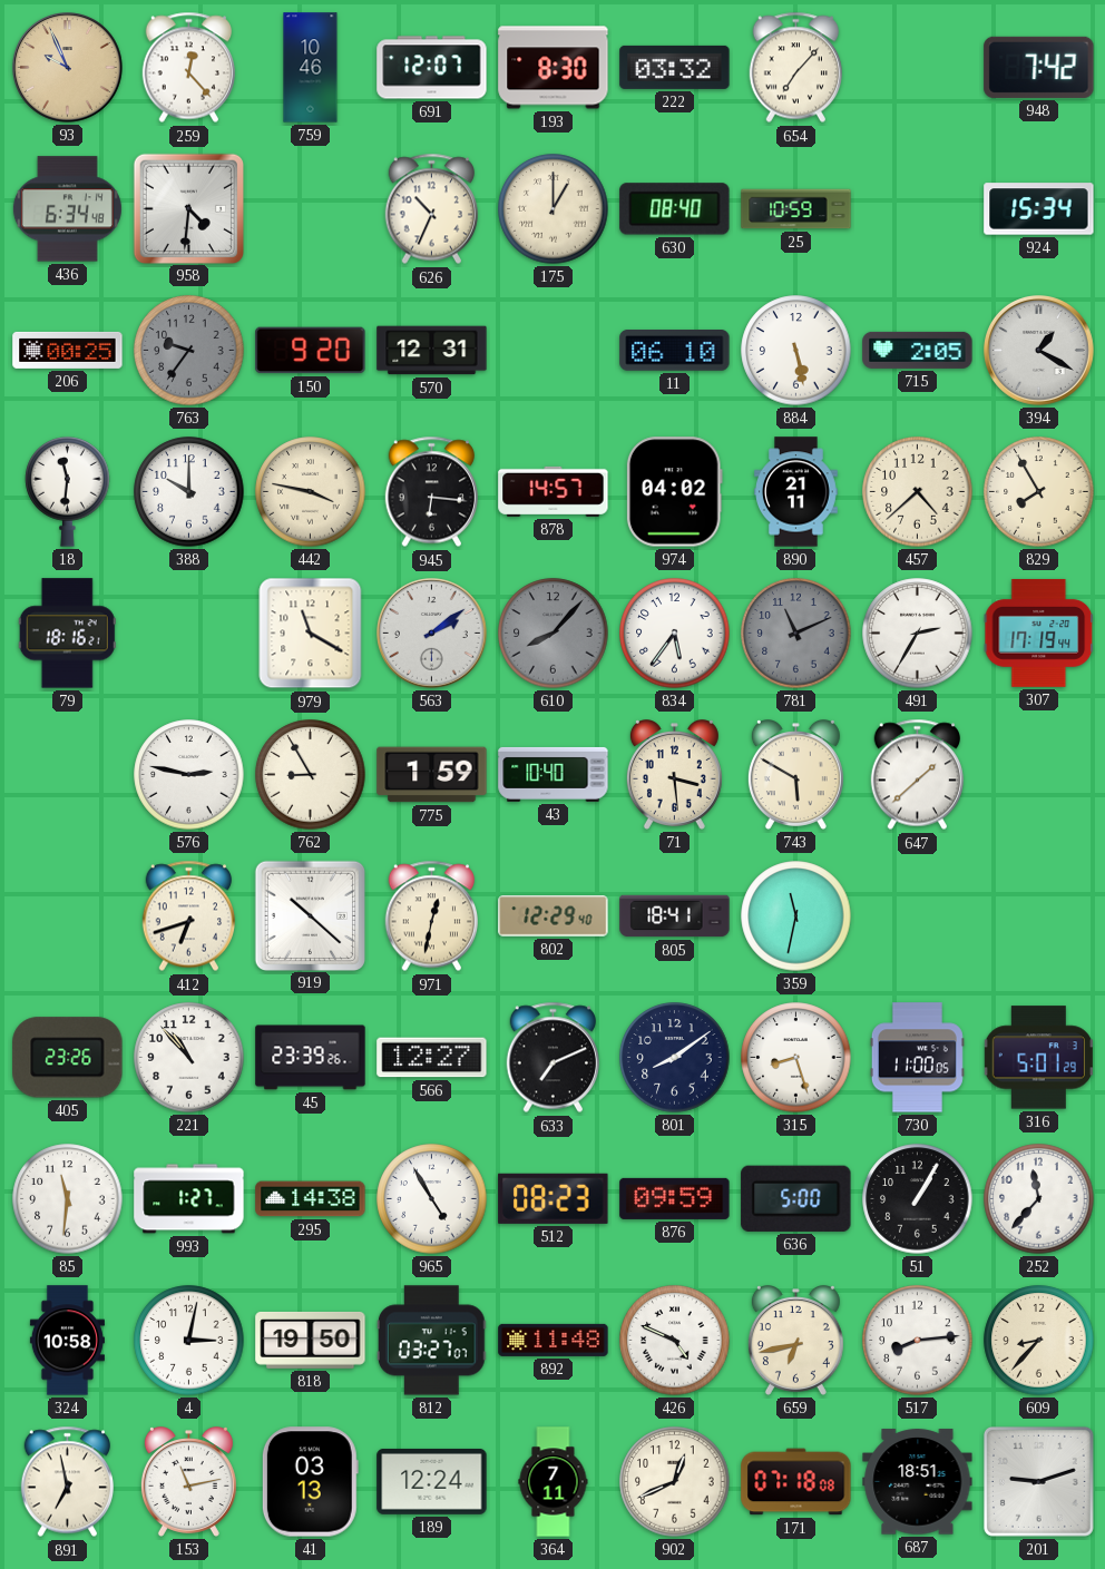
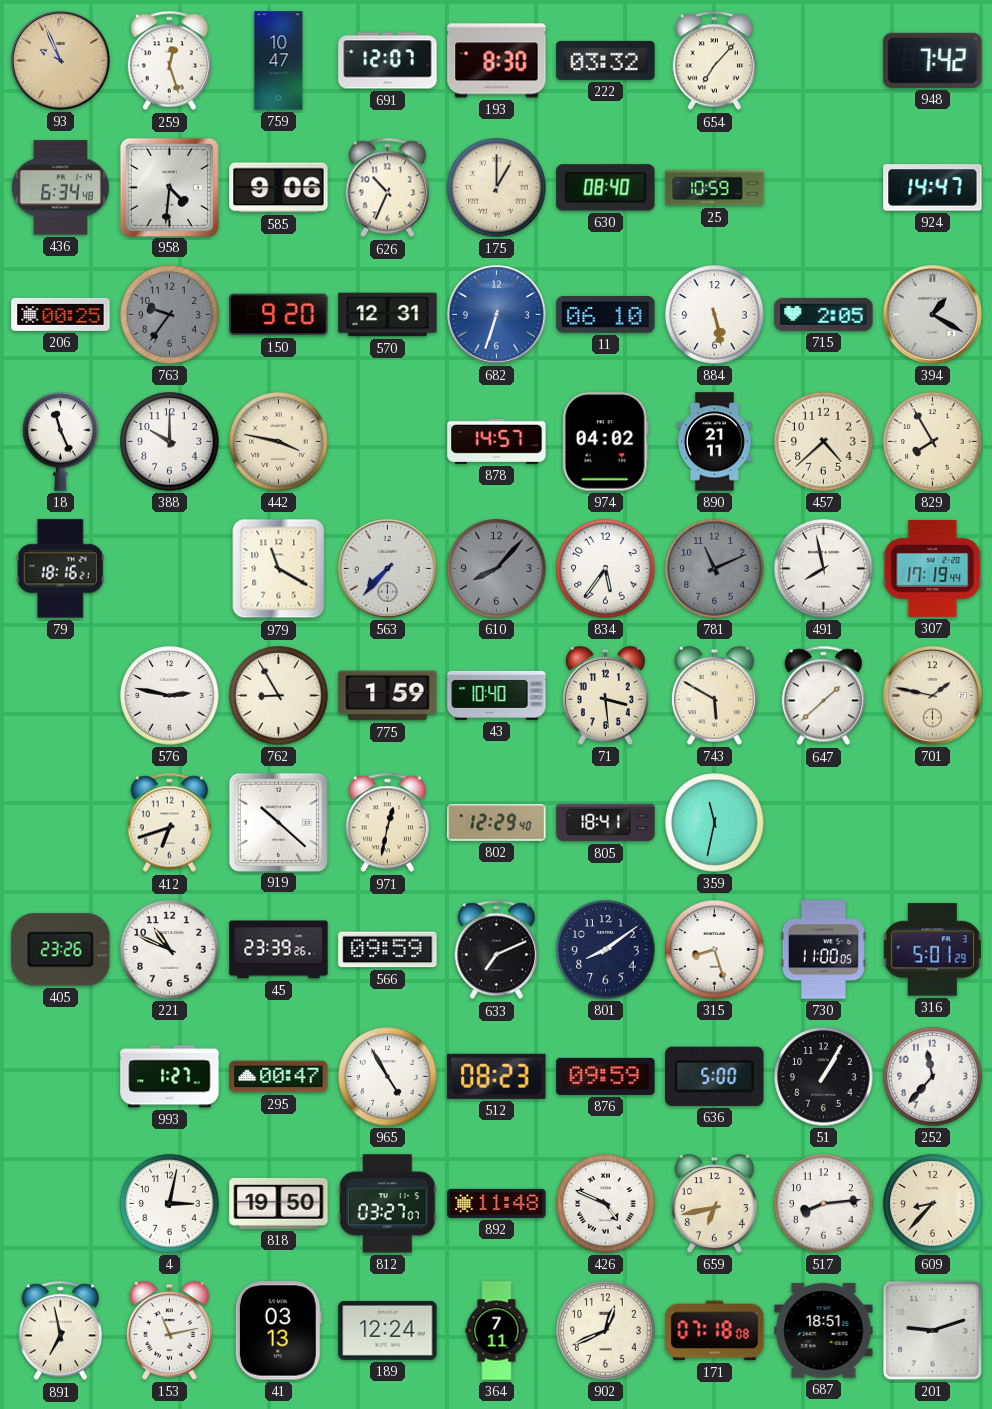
259: 12:23 -> 12:27
759: 10:46 -> 10:47
585: none -> 9:06
924: 15:34 -> 14:47
682: none -> 6:33
18: 11:31 -> 11:26
945: 6:16 -> none
563: 2:09 -> 7:37
491: 2:35 -> 7:58
701: none -> 1:47
221: 10:53 -> 10:49
566: 12:27 -> 09:59
85: 11:31 -> none
295: 14:38 -> 00:47
324: 10:58 -> none
